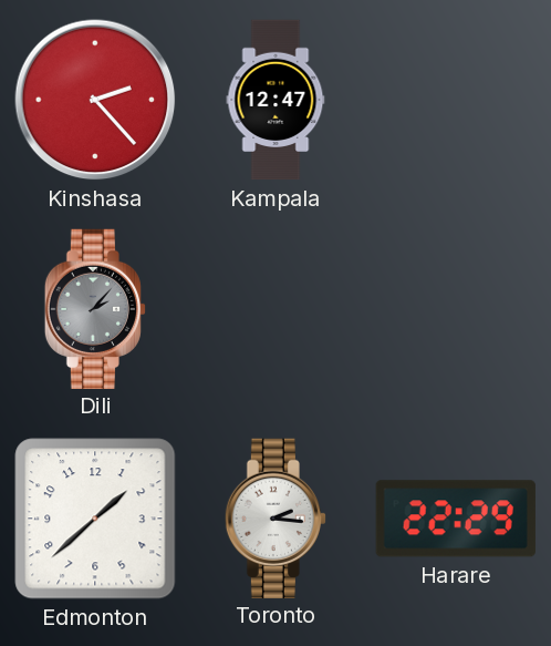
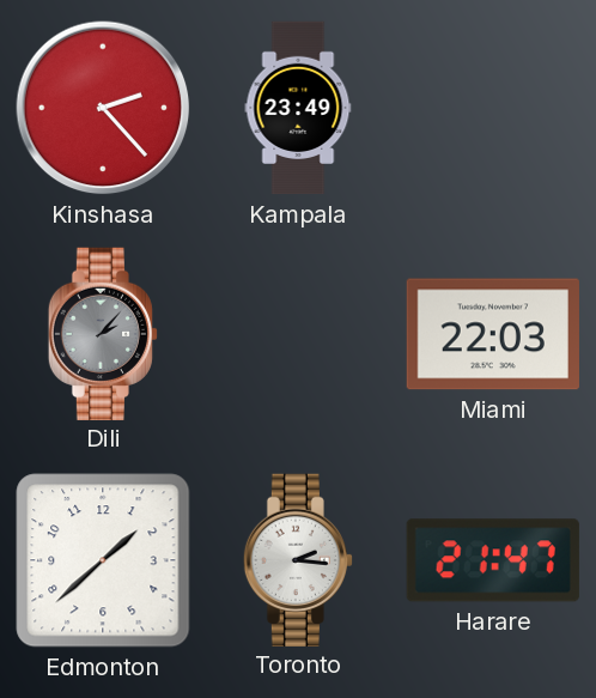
Kampala: 12:47 -> 23:49
Miami: none -> 22:03
Harare: 22:29 -> 21:47
